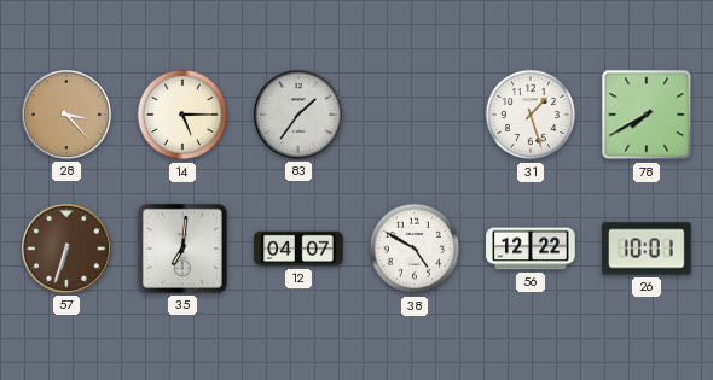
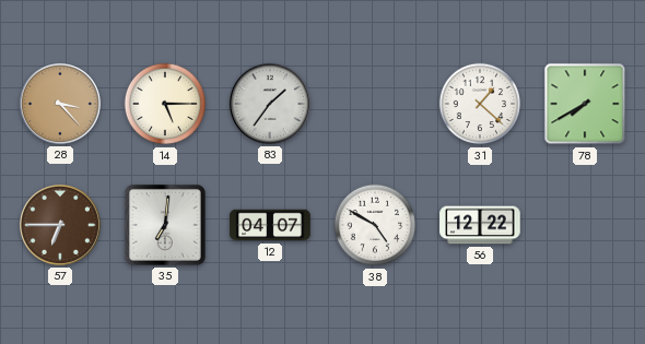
31: 1:27 -> 1:22
57: 6:33 -> 6:45
26: 10:01 -> none
